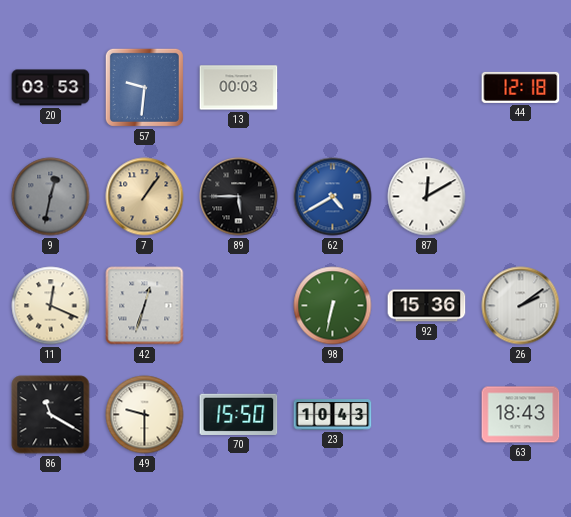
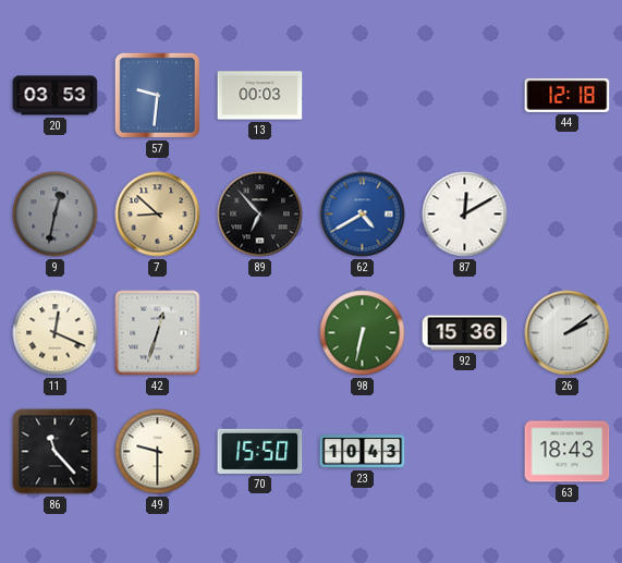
7: 1:06 -> 8:52
89: 5:45 -> 6:53
86: 11:20 -> 11:23
